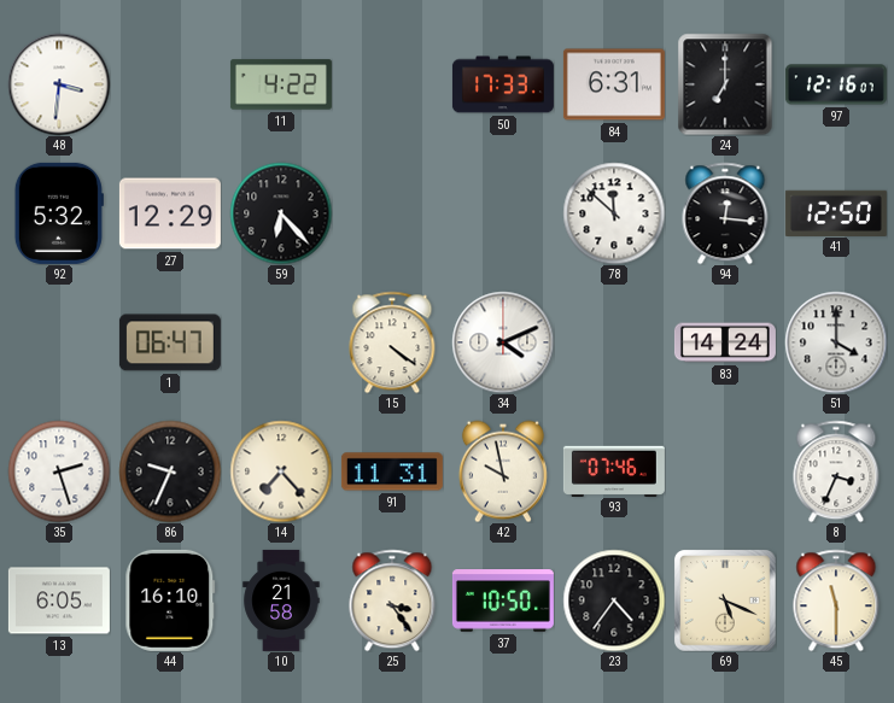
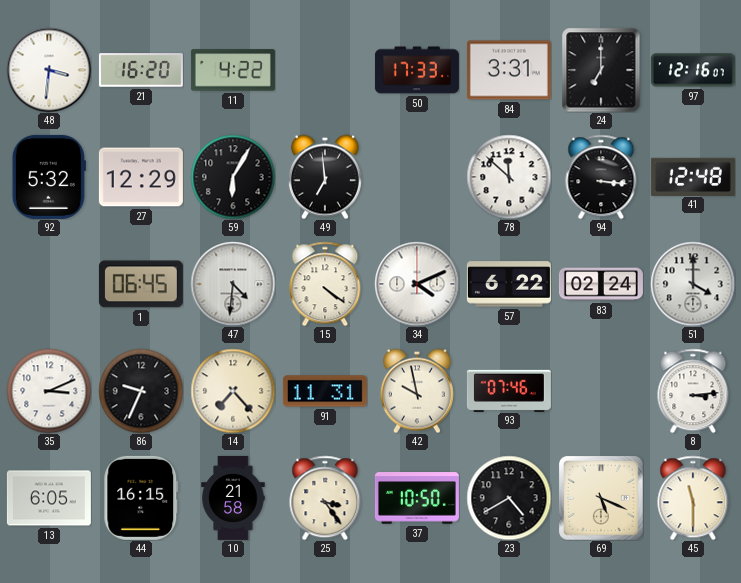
21: none -> 16:20
84: 6:31 -> 3:31
59: 6:23 -> 6:05
49: none -> 6:59
94: 12:16 -> 3:16
41: 12:50 -> 12:48
1: 06:47 -> 06:45
47: none -> 4:31
57: none -> 6:22
83: 14:24 -> 02:24
35: 2:27 -> 3:11
8: 3:34 -> 3:14
44: 16:10 -> 16:15
23: 4:36 -> 4:40
